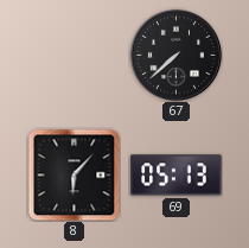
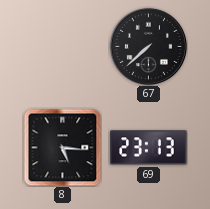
8: 6:07 -> 5:16
69: 05:13 -> 23:13
